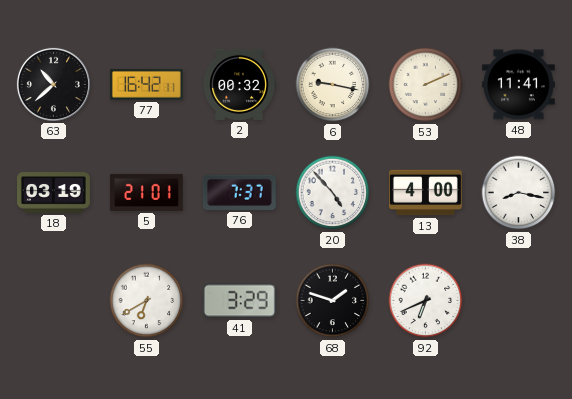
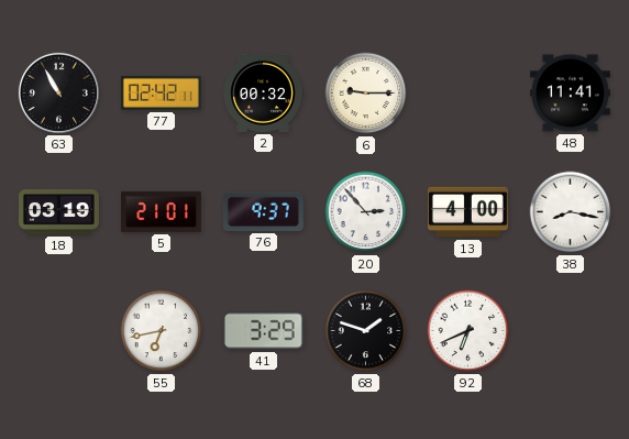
63: 10:38 -> 10:55
77: 16:42 -> 02:42
6: 9:17 -> 9:15
53: 2:11 -> none
76: 7:37 -> 9:37
20: 4:53 -> 2:53
55: 6:40 -> 6:43
